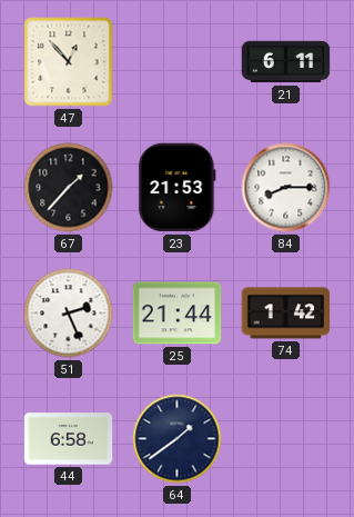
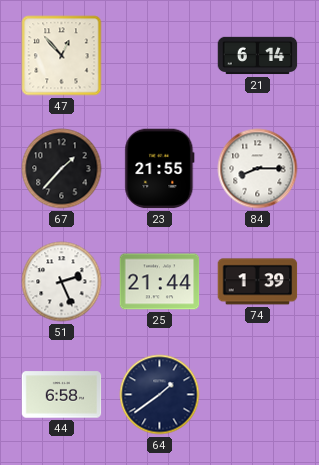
21: 6:11 -> 6:14
23: 21:53 -> 21:55
74: 1:42 -> 1:39
